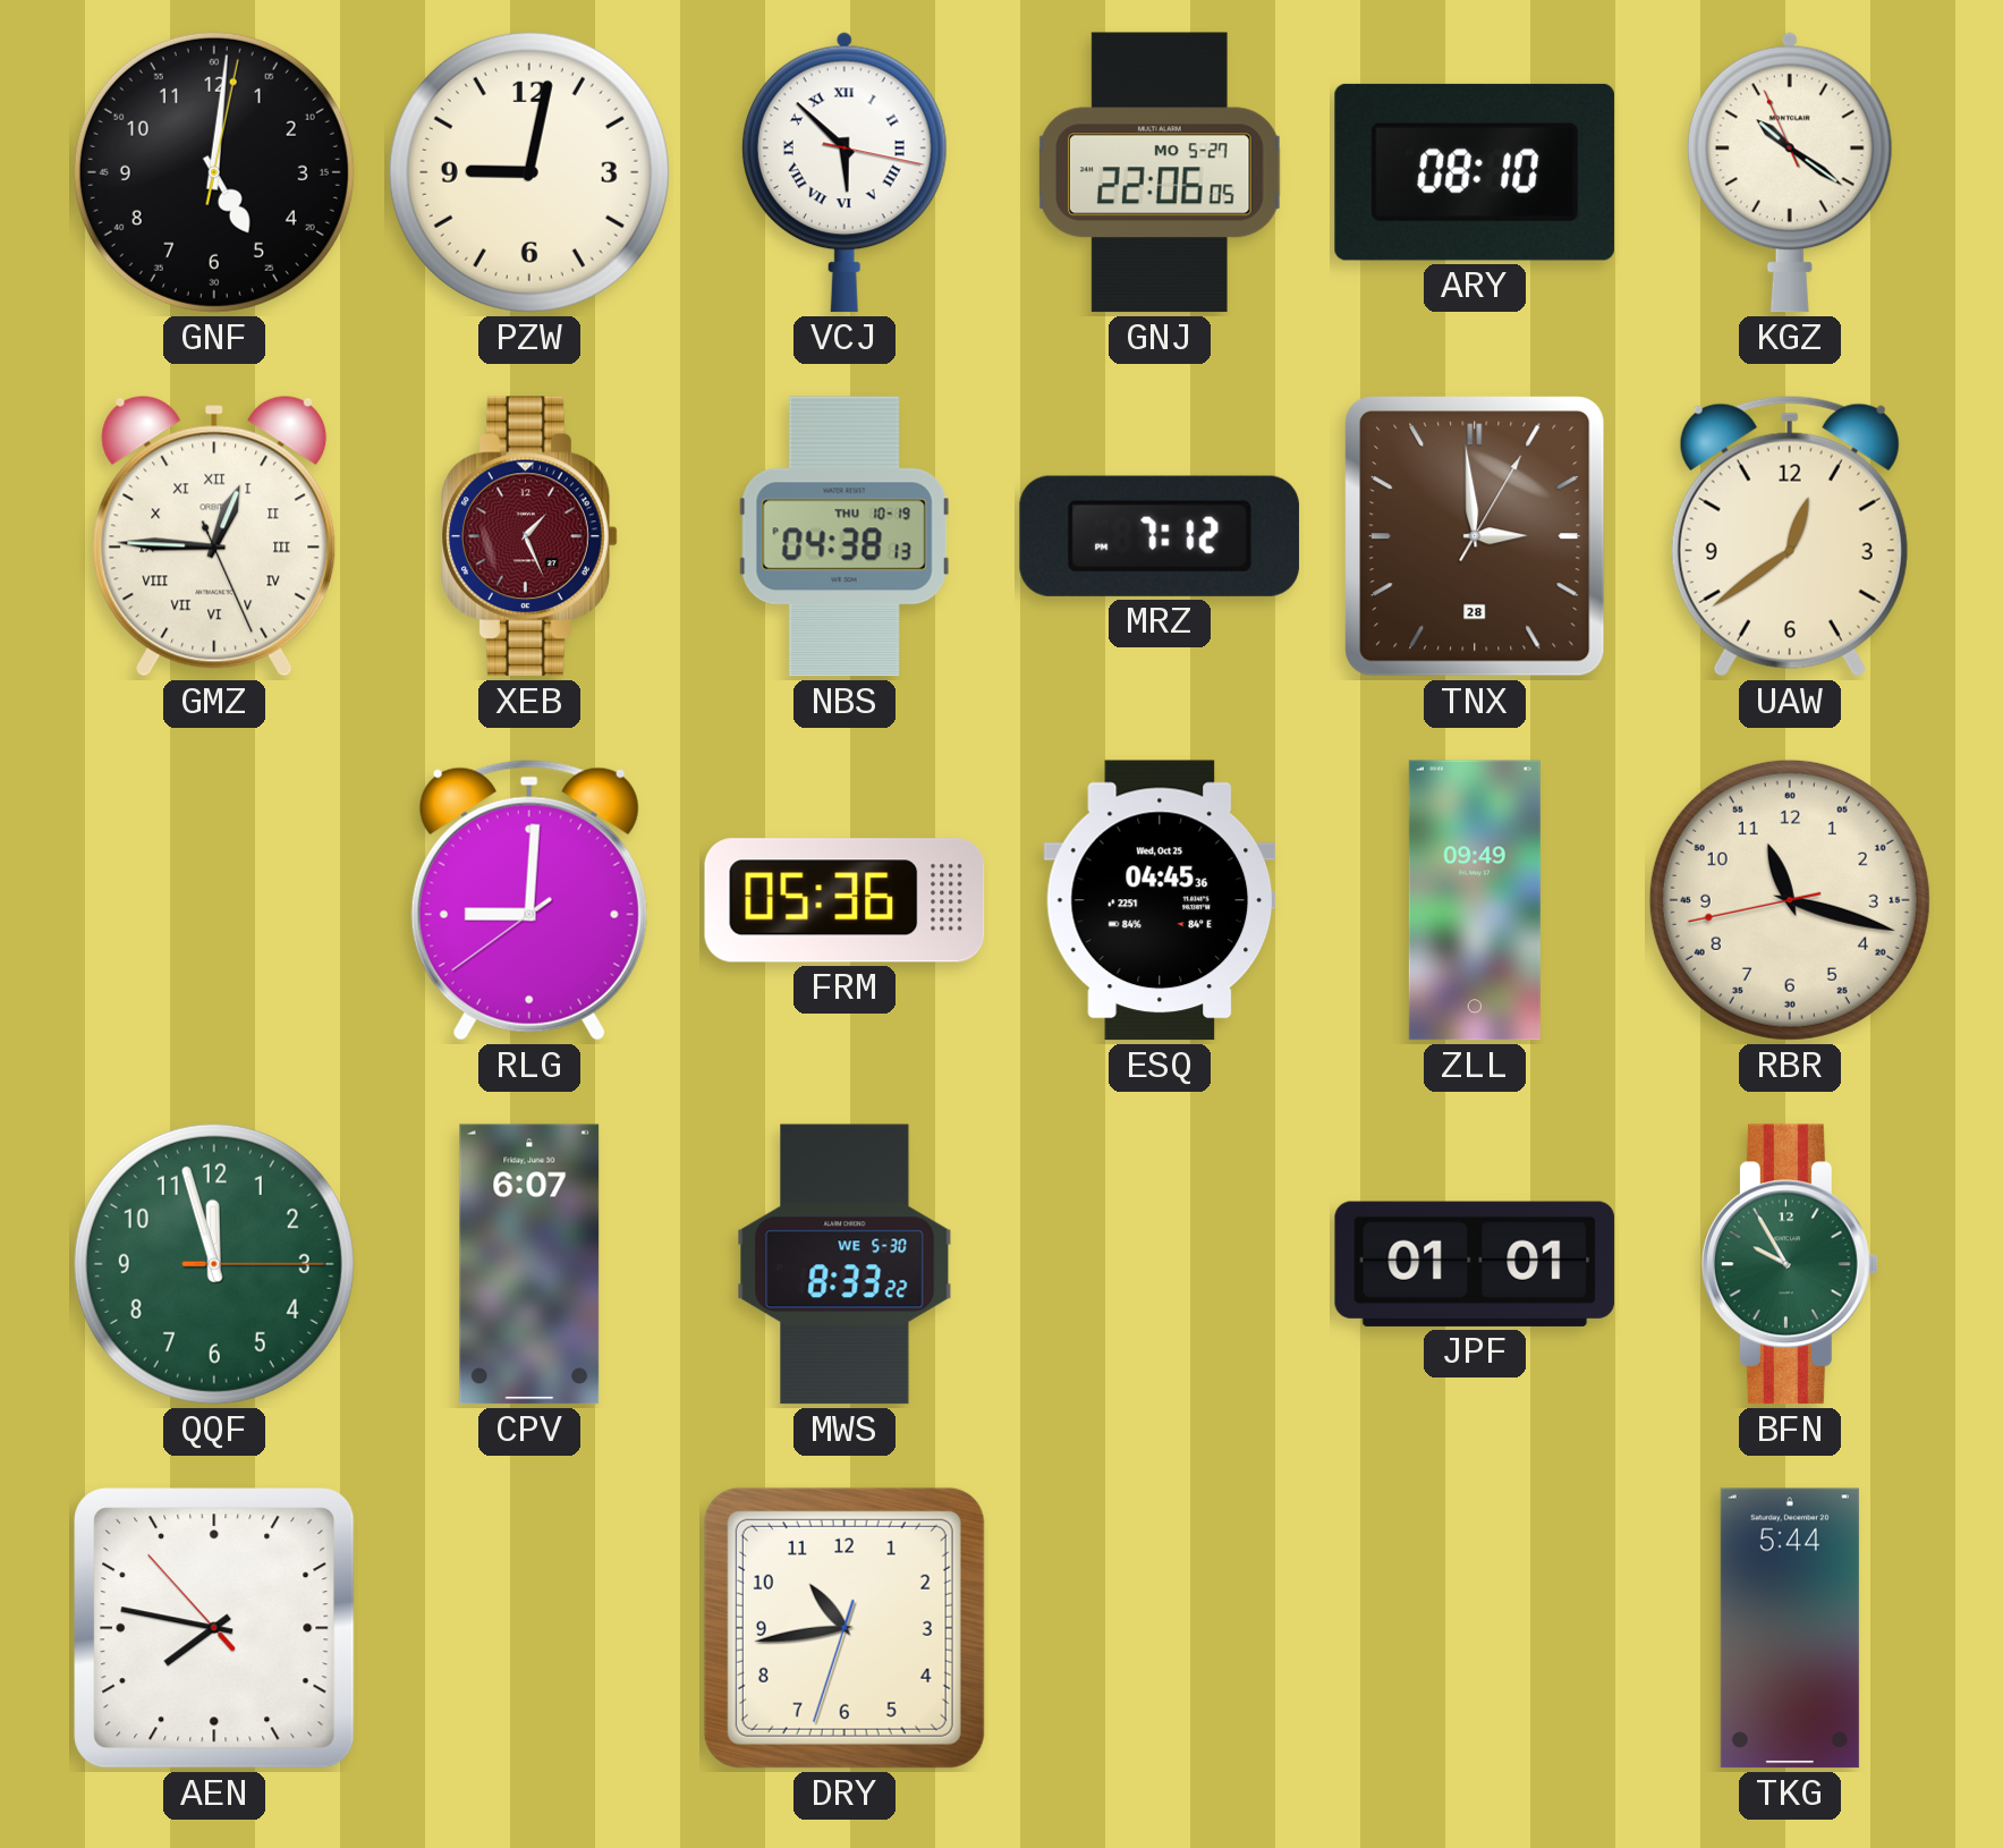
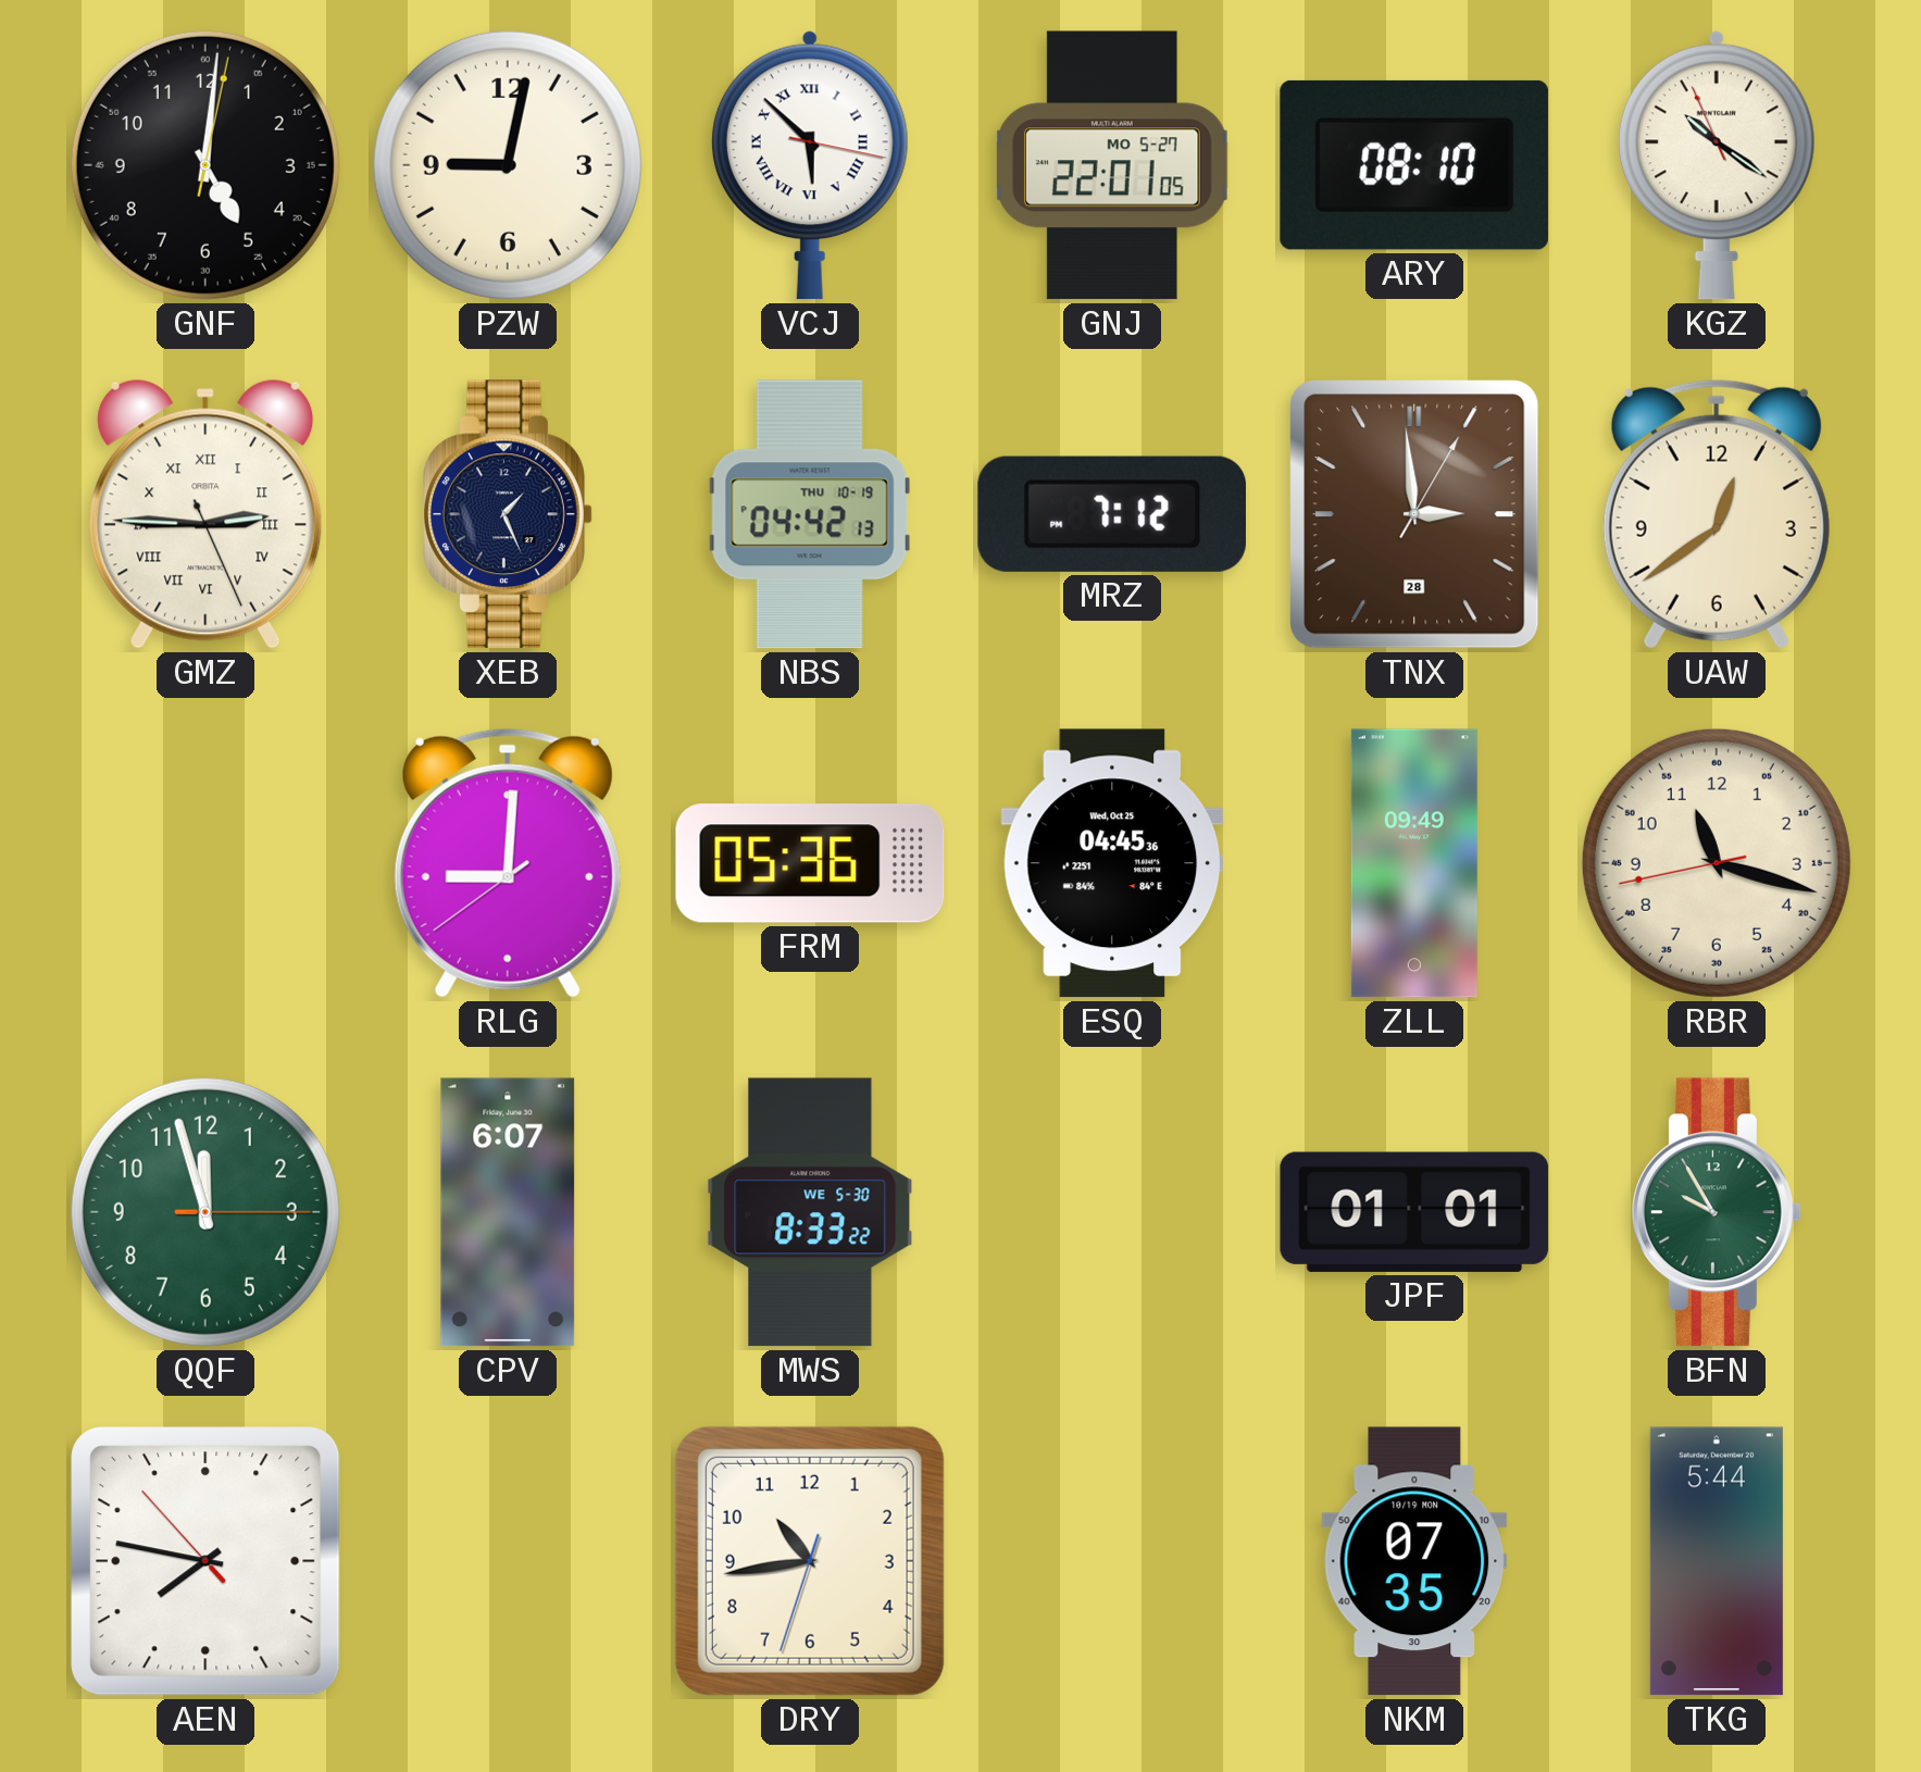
GNJ: 22:06 -> 22:01
GMZ: 12:45 -> 2:45
XEB dial: burgundy -> navy
NBS: 04:38 -> 04:42
NKM: none -> 07:35
